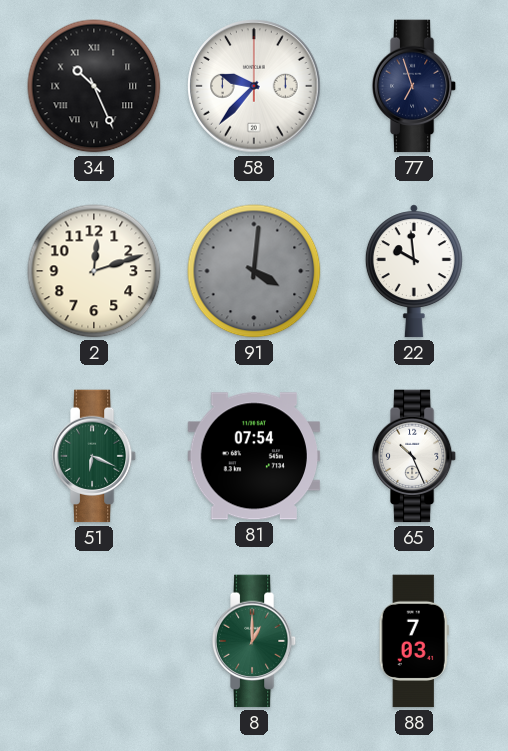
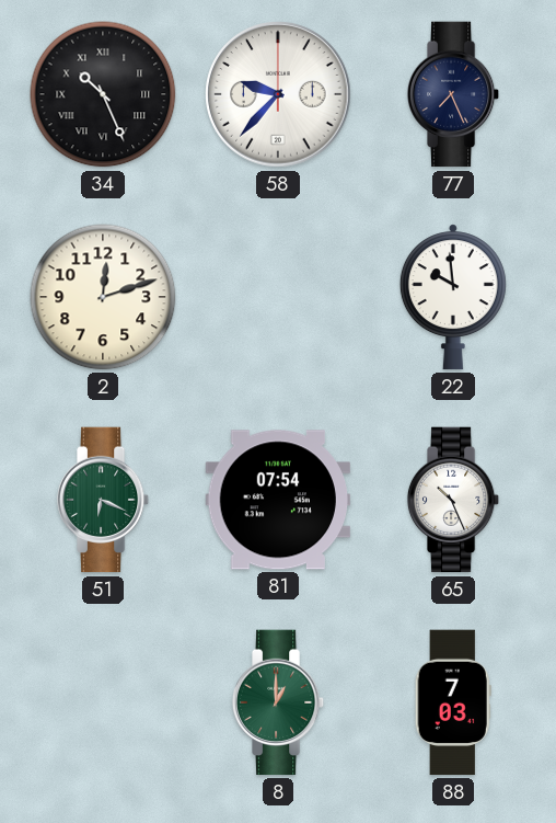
77: 6:57 -> 7:26
91: 4:01 -> none
